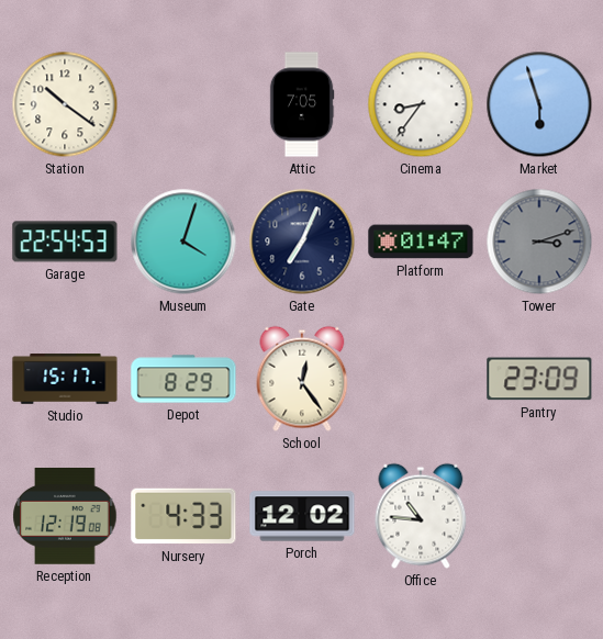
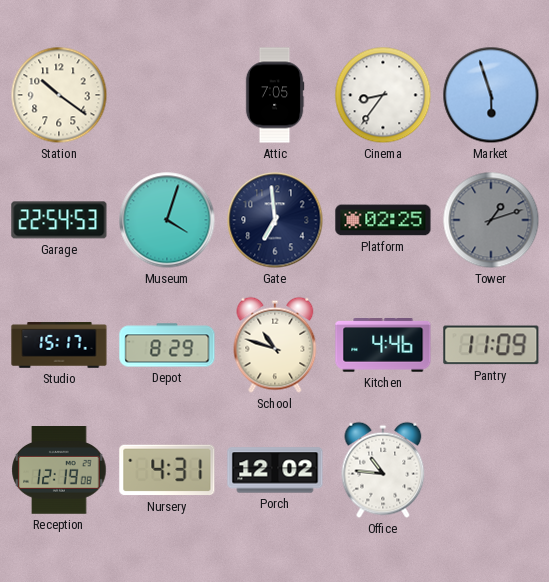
Gate: 7:04 -> 6:59
Platform: 01:47 -> 02:25
Tower: 3:12 -> 1:12
School: 12:24 -> 10:48
Kitchen: none -> 4:46
Pantry: 23:09 -> 11:09
Nursery: 4:33 -> 4:31
